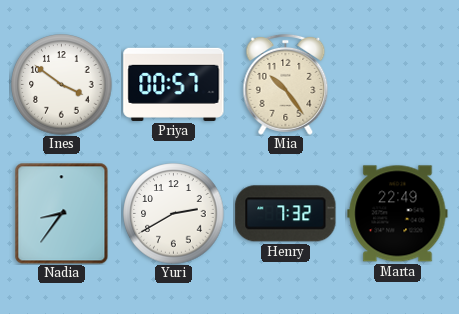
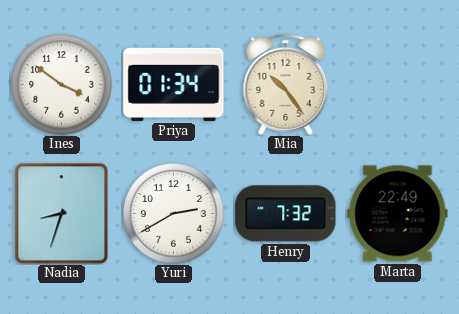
Priya: 00:57 -> 01:34
Nadia: 8:36 -> 8:33
